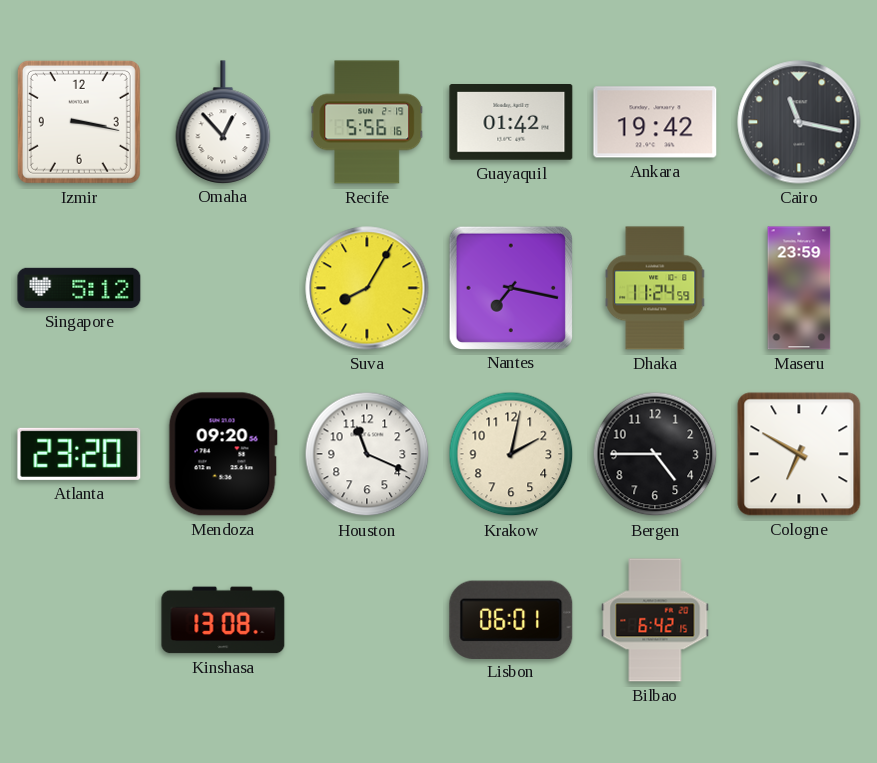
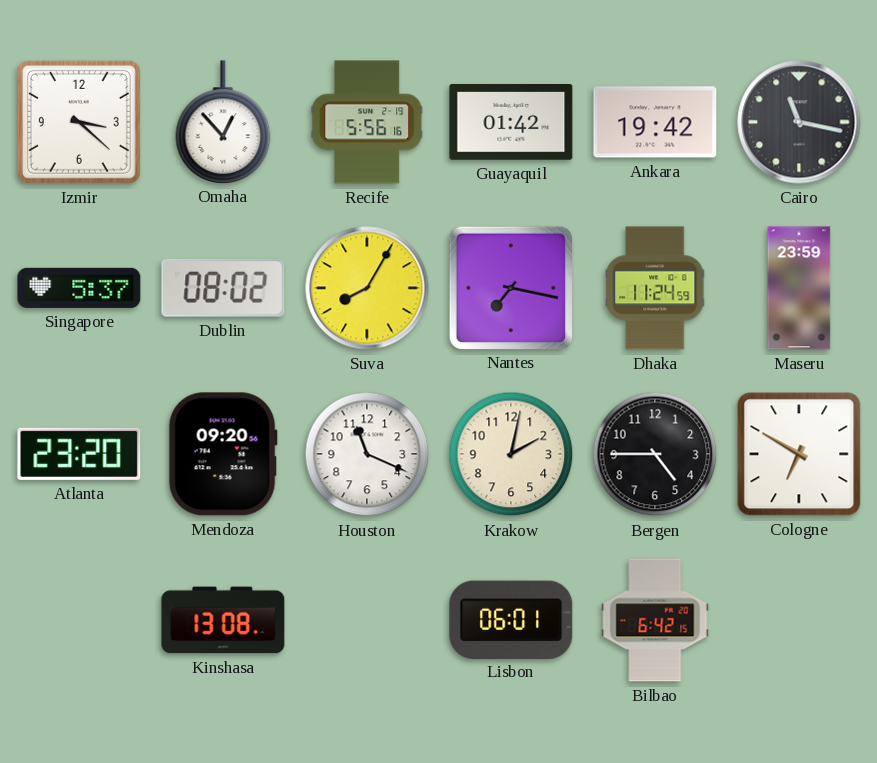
Izmir: 3:17 -> 3:22
Singapore: 5:12 -> 5:37
Dublin: none -> 08:02
